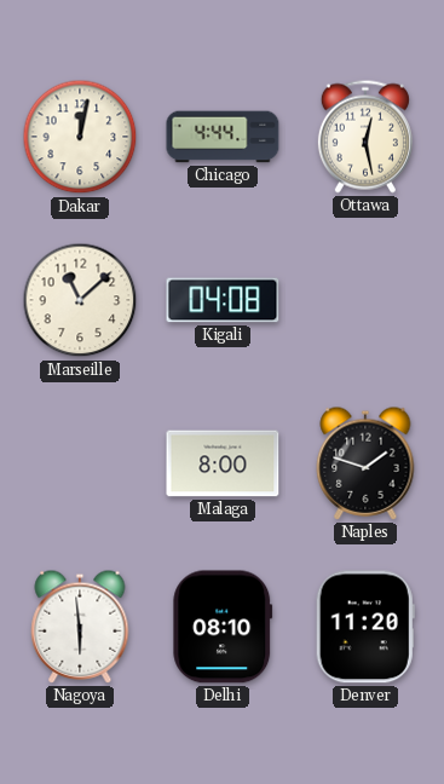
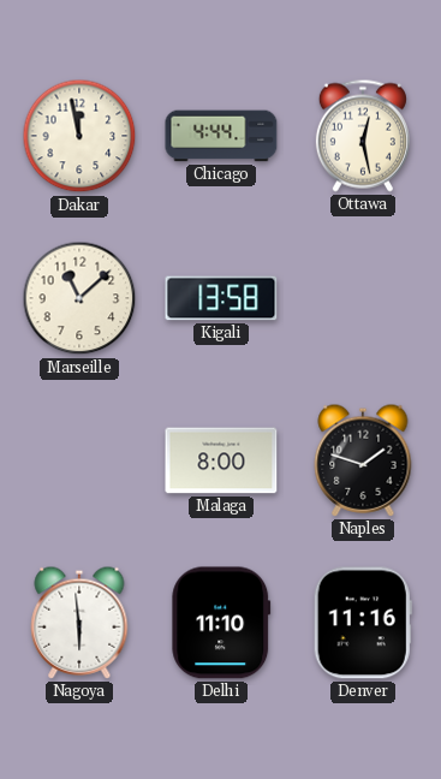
Dakar: 12:02 -> 11:58
Kigali: 04:08 -> 13:58
Delhi: 08:10 -> 11:10
Denver: 11:20 -> 11:16
